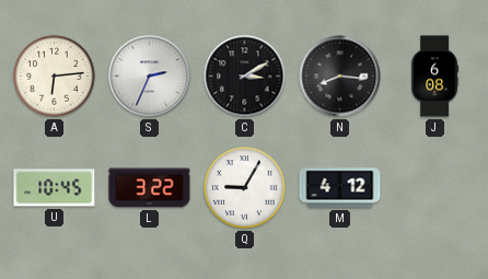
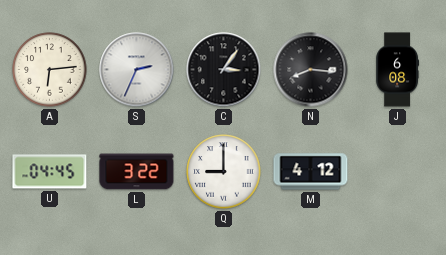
C: 3:10 -> 3:06
U: 10:45 -> 04:45
Q: 9:05 -> 9:00
